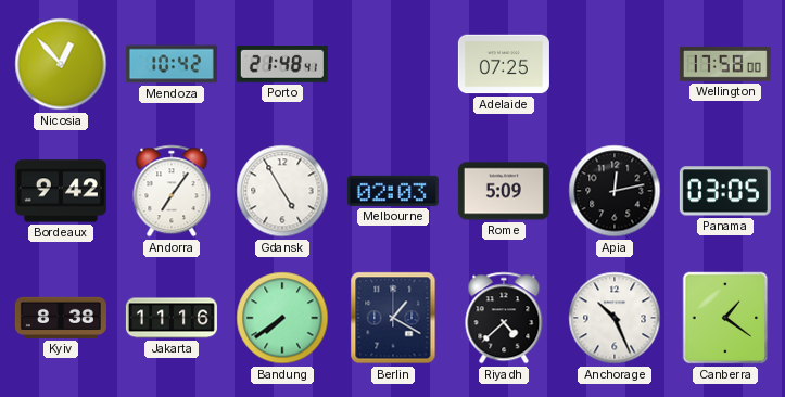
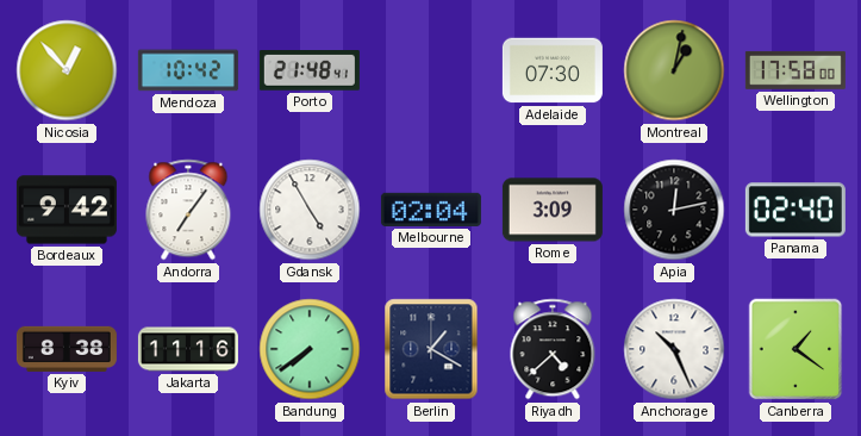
Adelaide: 07:25 -> 07:30
Montreal: none -> 1:02
Melbourne: 02:03 -> 02:04
Rome: 5:09 -> 3:09
Panama: 03:05 -> 02:40
